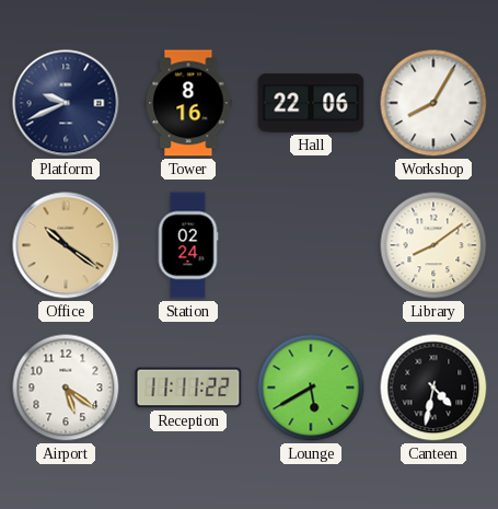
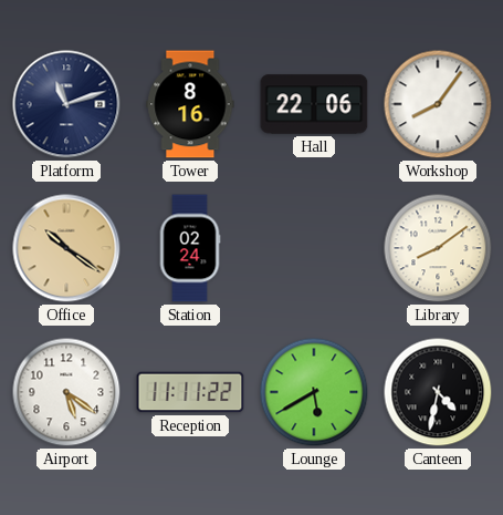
Platform: 9:41 -> 11:12
Workshop: 8:05 -> 8:06
